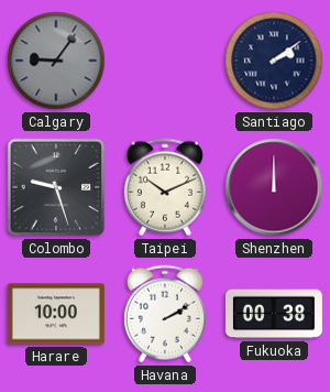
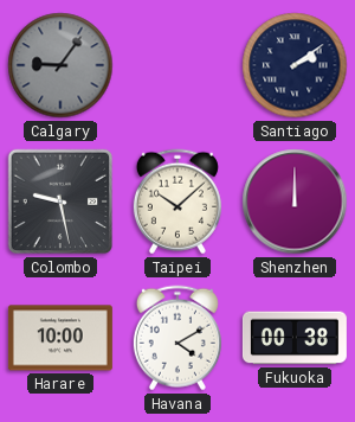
Colombo: 9:27 -> 9:28
Taipei: 10:11 -> 10:08
Havana: 2:10 -> 4:10
